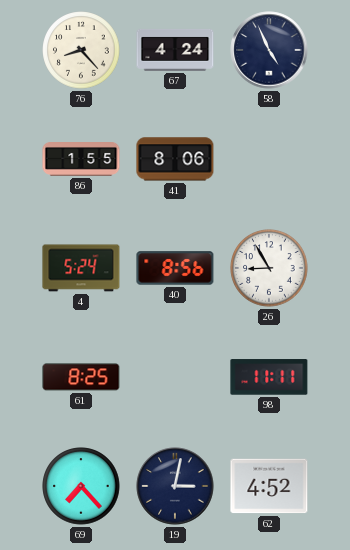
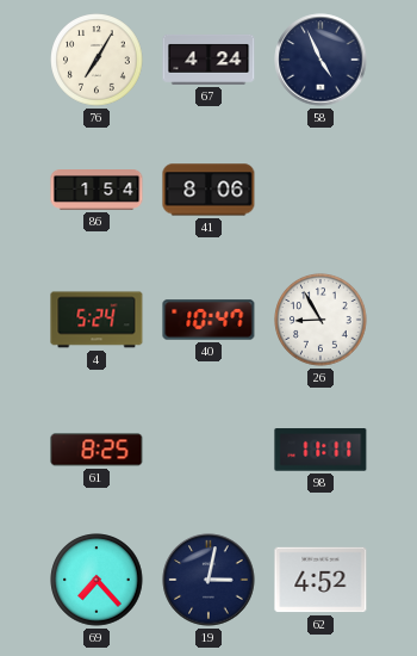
76: 8:23 -> 7:05
86: 1:55 -> 1:54
40: 8:56 -> 10:47
